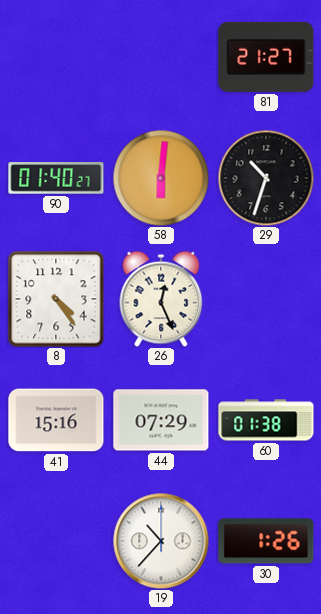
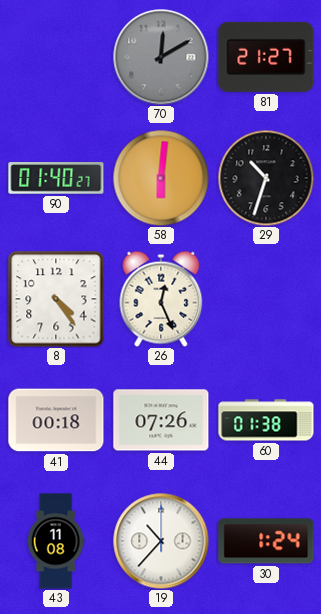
70: none -> 12:10
41: 15:16 -> 00:18
44: 07:29 -> 07:26
43: none -> 11:08
30: 1:26 -> 1:24
